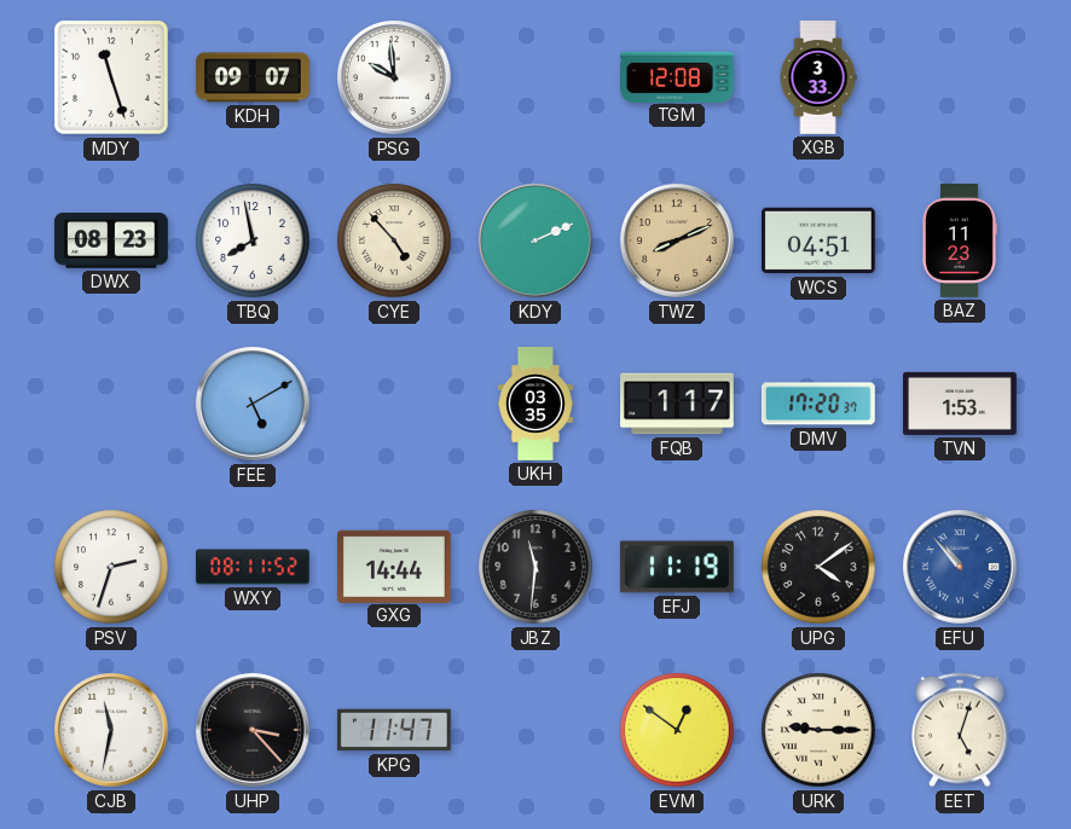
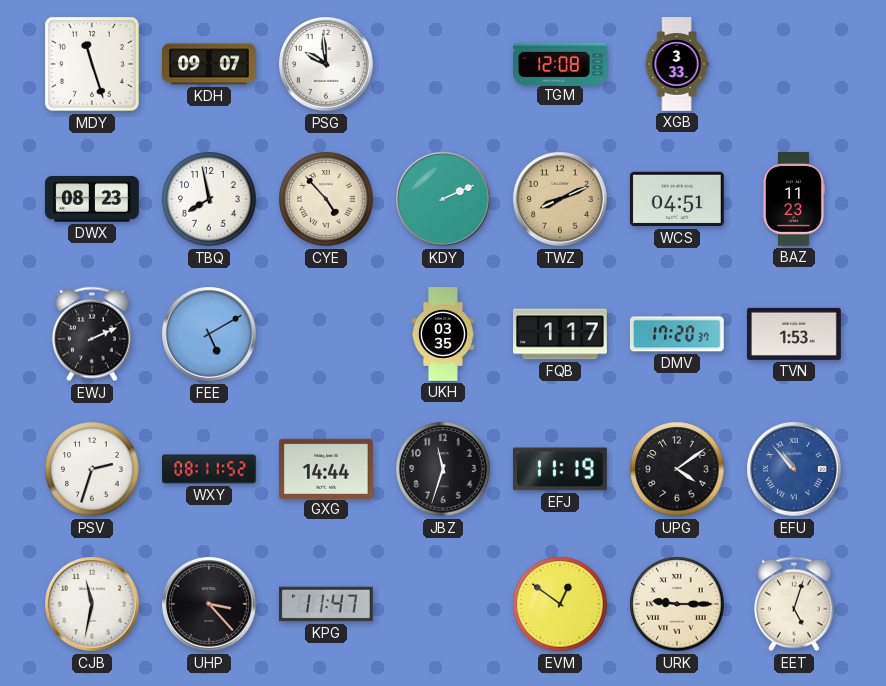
EWJ: none -> 2:11
JBZ: 11:31 -> 11:33
